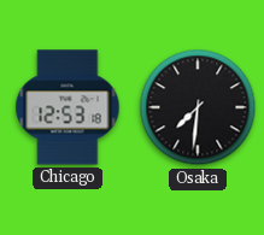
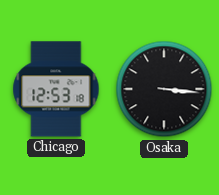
Osaka: 7:31 -> 3:16
